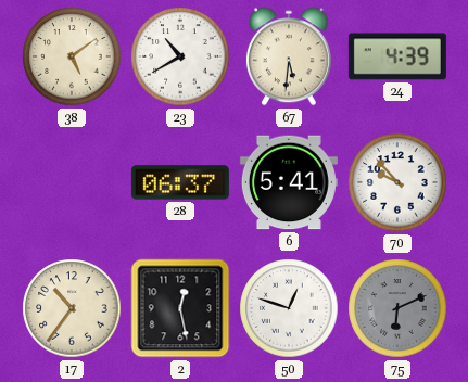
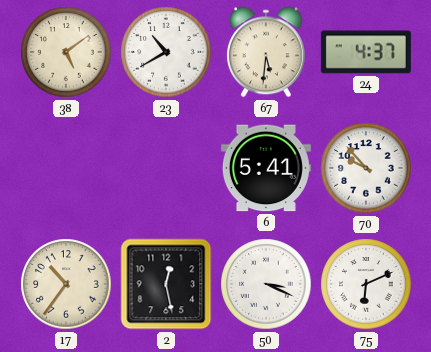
24: 4:39 -> 4:37
28: 06:37 -> none
50: 12:48 -> 3:19
75 dial: grey -> white
